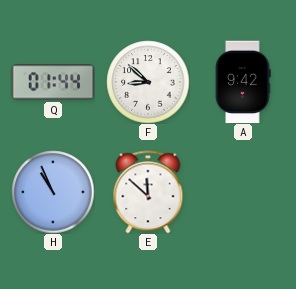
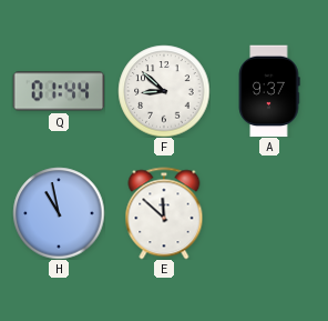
A: 9:42 -> 9:37
H: 10:56 -> 10:58
